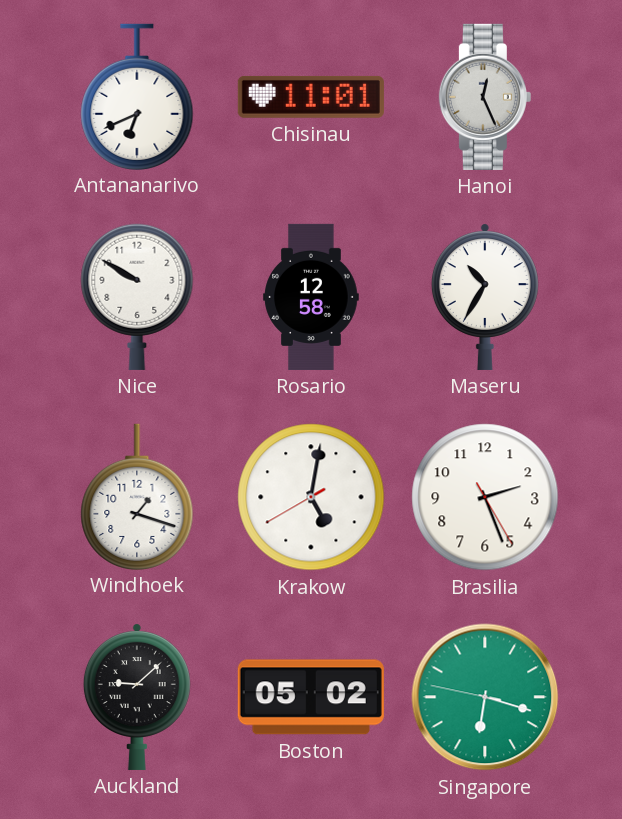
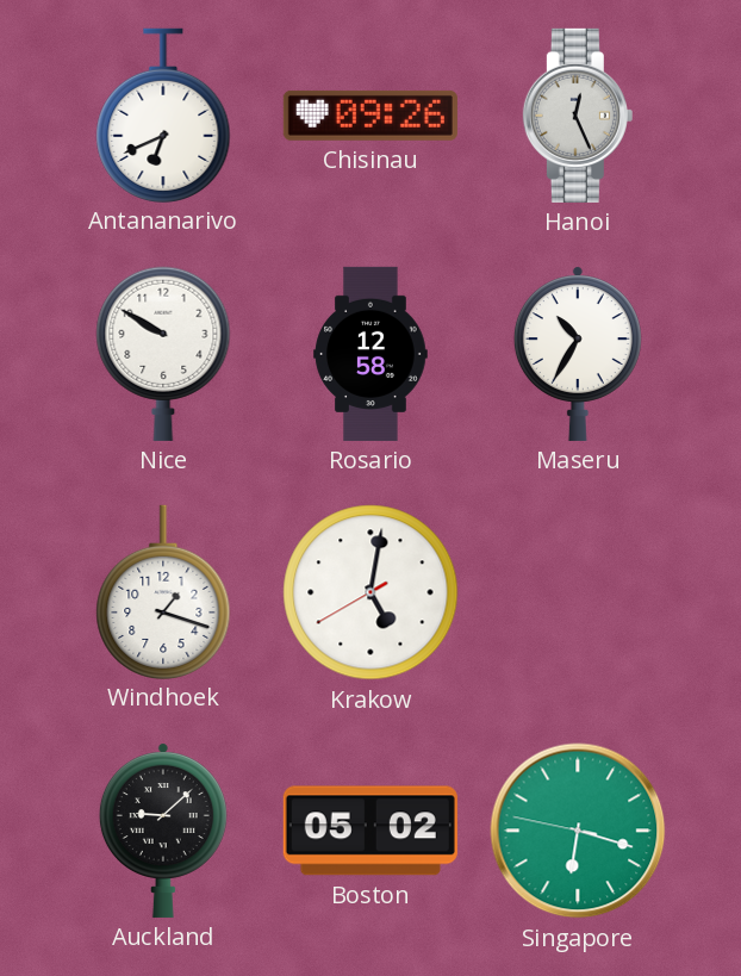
Chisinau: 11:01 -> 09:26
Brasilia: 2:26 -> none
